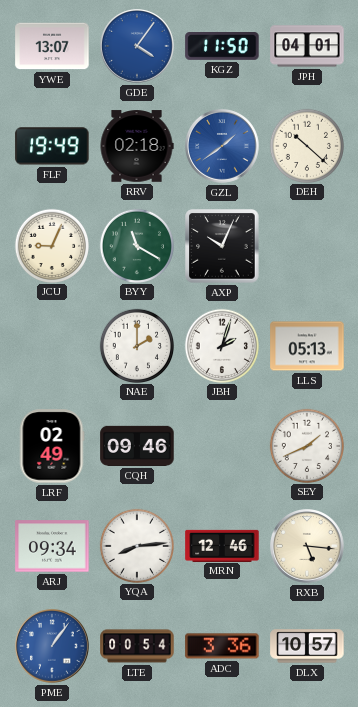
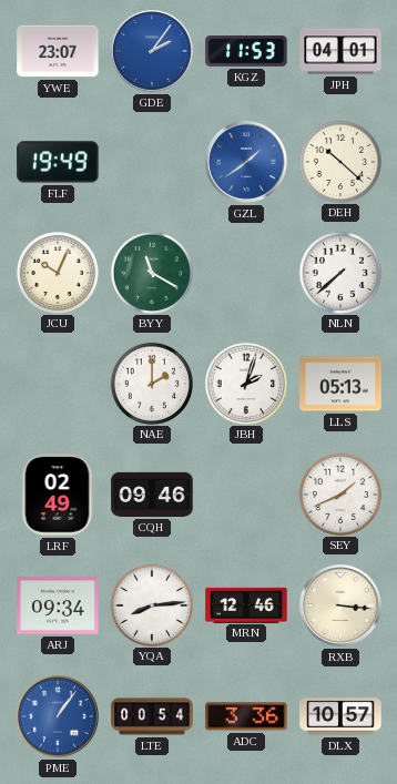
YWE: 13:07 -> 23:07
GDE: 4:06 -> 2:06
KGZ: 11:50 -> 11:53
RRV: 02:18 -> none
JCU: 9:04 -> 10:04
AXP: 10:04 -> none
NLN: none -> 7:38
RXB: 5:16 -> 3:16
